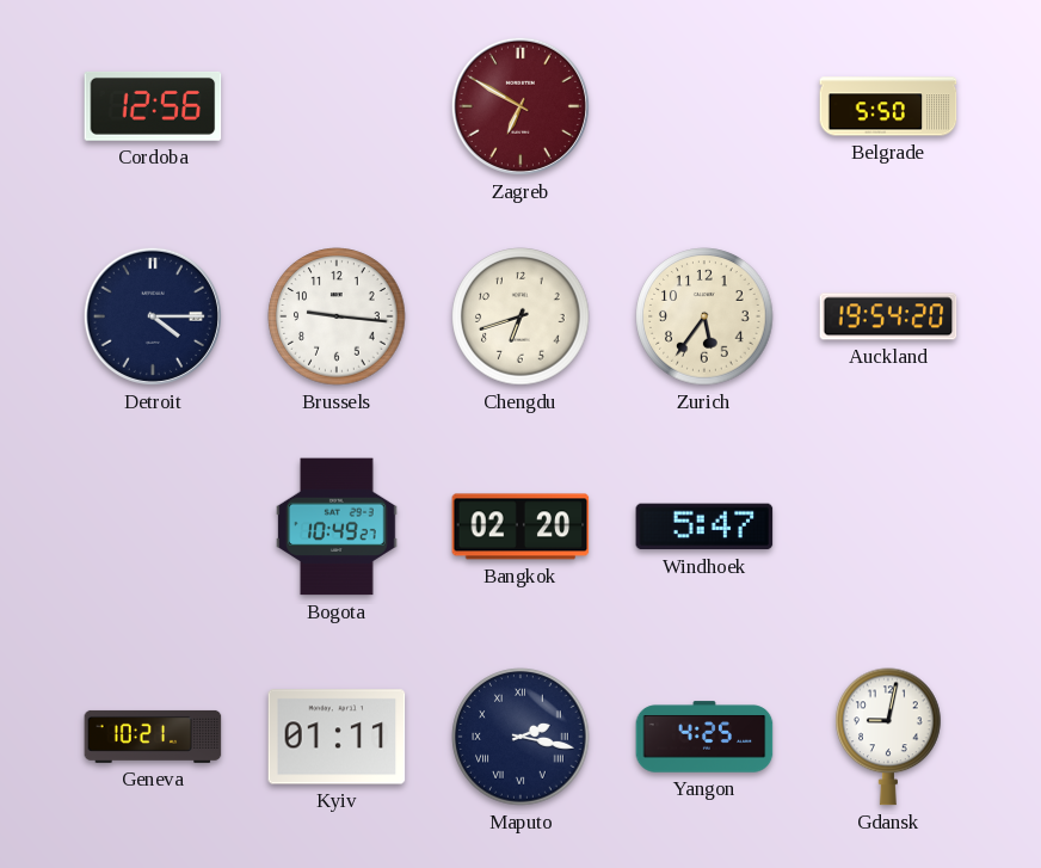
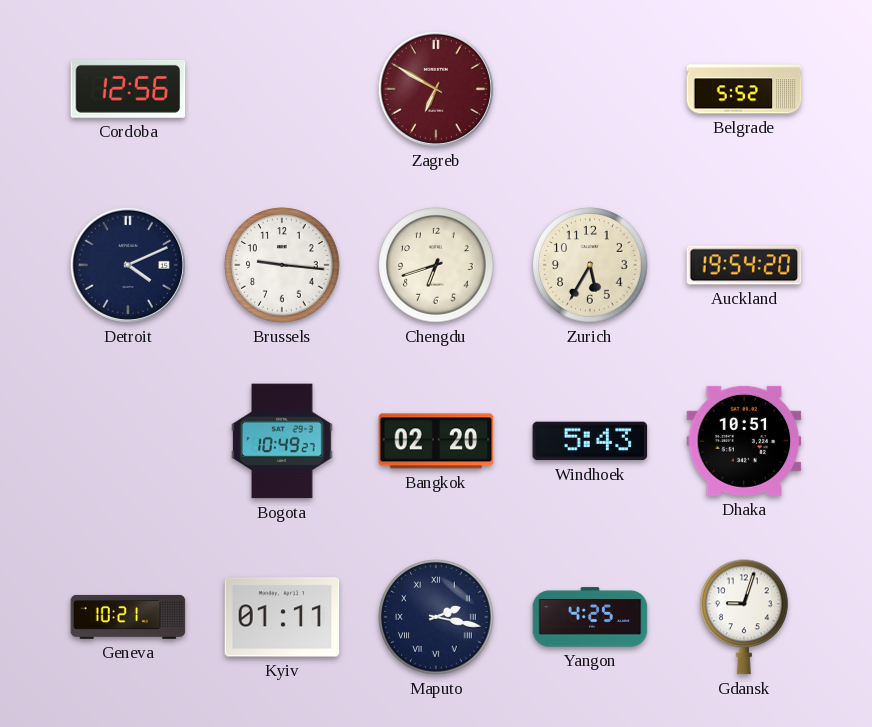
Belgrade: 5:50 -> 5:52
Detroit: 4:15 -> 4:11
Zurich: 5:36 -> 5:35
Windhoek: 5:47 -> 5:43
Dhaka: none -> 10:51
Gdansk: 9:02 -> 9:03
